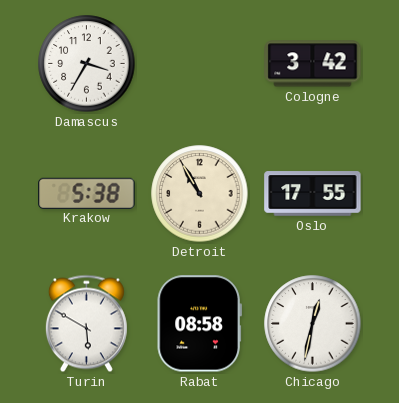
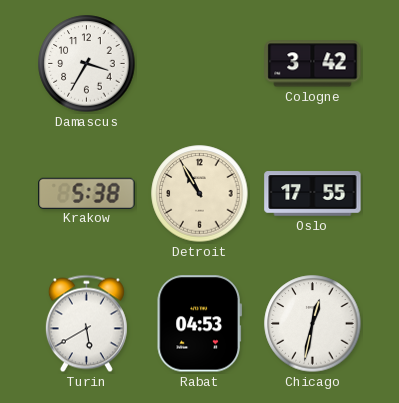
Turin: 5:50 -> 5:40
Rabat: 08:58 -> 04:53
